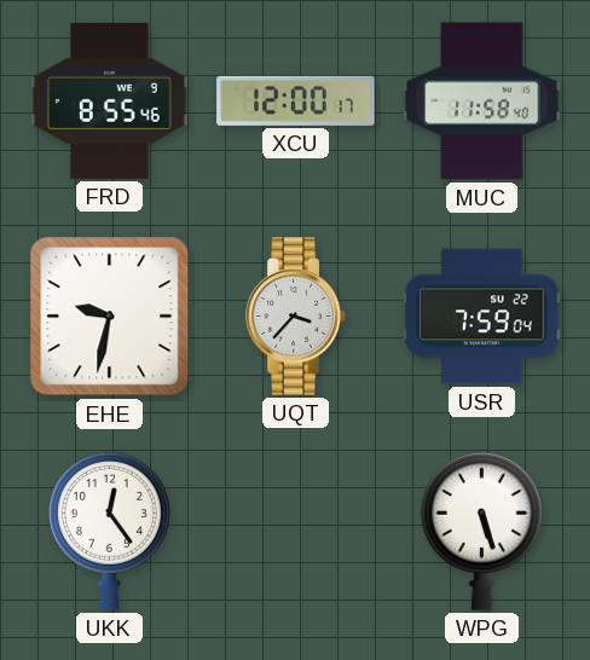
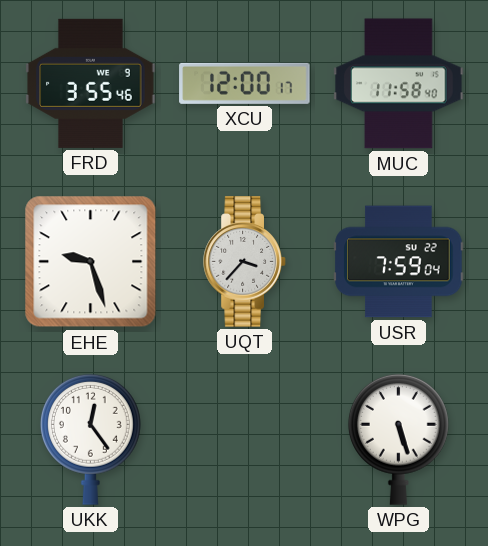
FRD: 8:55 -> 3:55
EHE: 9:32 -> 9:27
